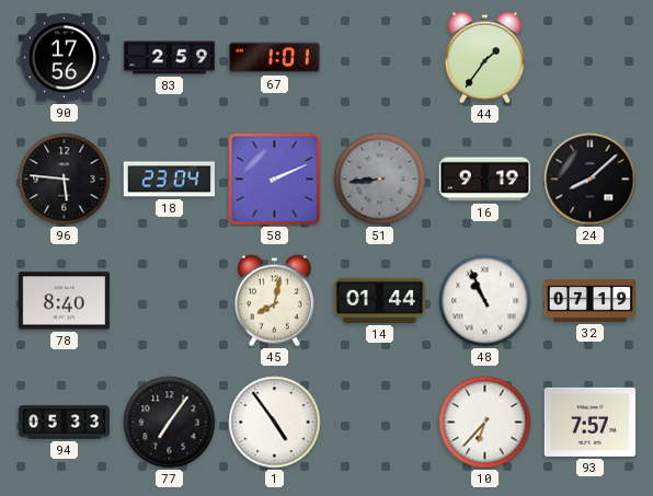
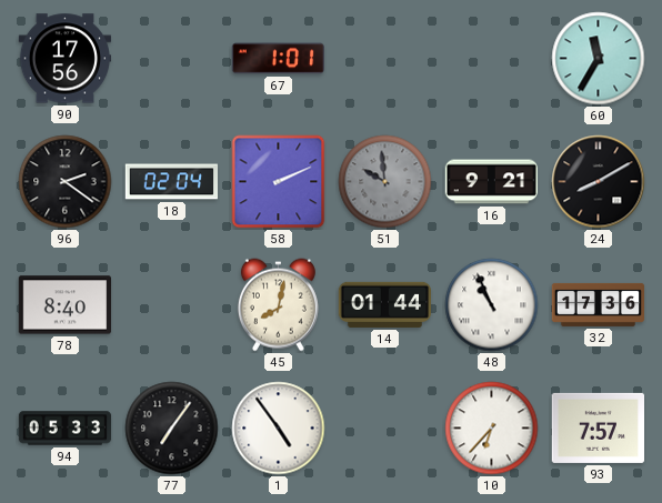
83: 2:59 -> none
44: 1:36 -> none
60: none -> 11:35
96: 5:46 -> 2:21
18: 23:04 -> 02:04
51: 8:44 -> 9:59
16: 9:19 -> 9:21
24: 8:08 -> 8:10
32: 07:19 -> 17:36
